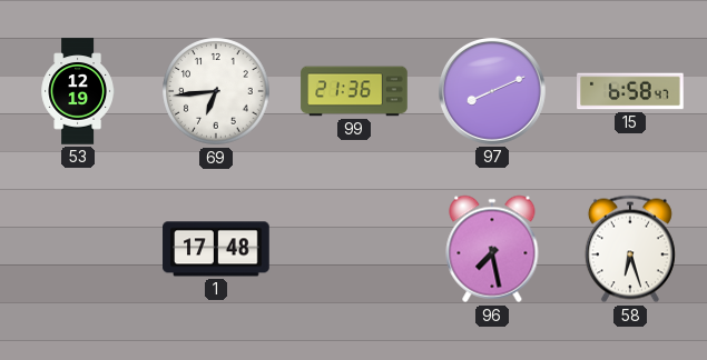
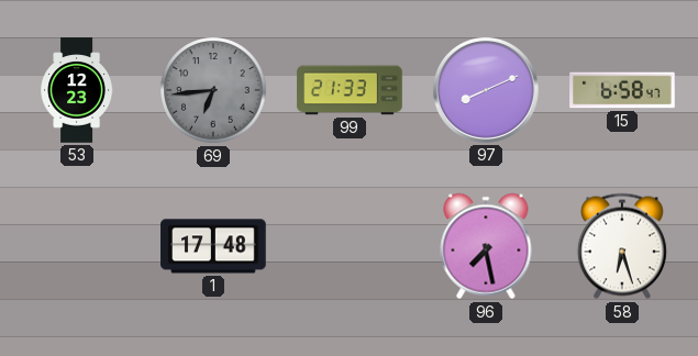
53: 12:19 -> 12:23
69 dial: white -> grey
99: 21:36 -> 21:33
